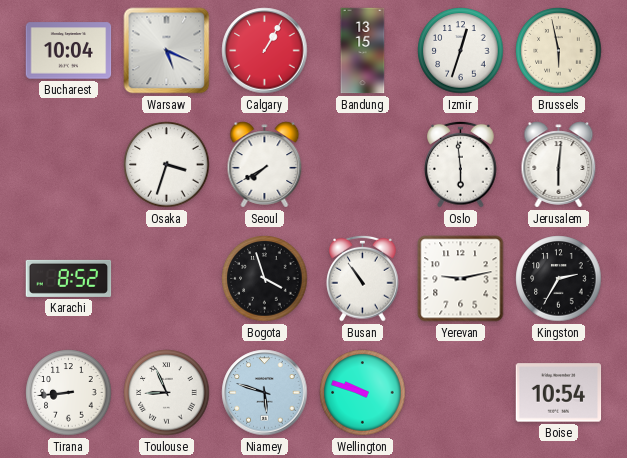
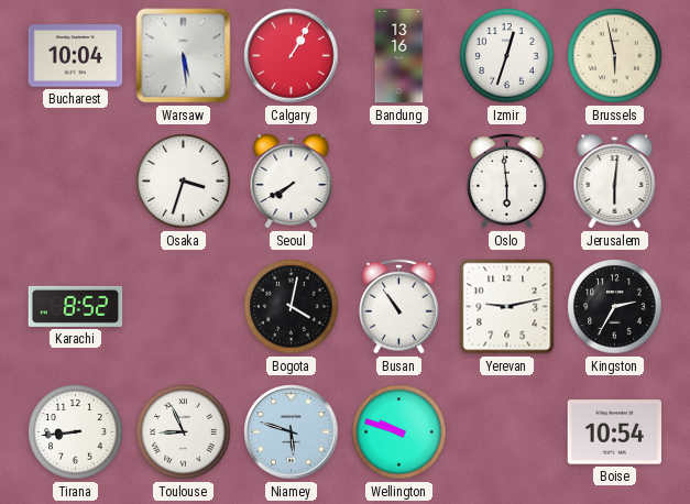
Warsaw: 5:19 -> 5:29
Bandung: 13:15 -> 13:16
Bogota: 3:57 -> 4:02
